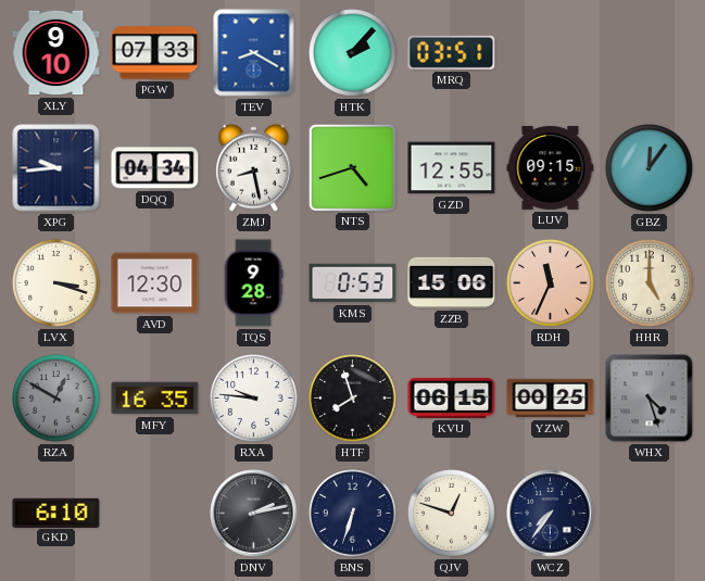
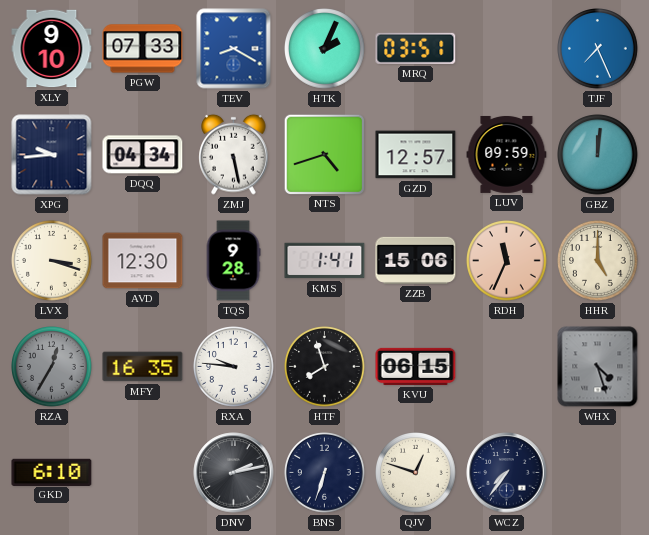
HTK: 2:07 -> 2:04
TJF: none -> 7:26
ZMJ: 8:28 -> 5:28
GZD: 12:55 -> 12:57
LUV: 09:15 -> 09:59
GBZ: 12:06 -> 12:01
KMS: 0:53 -> 1:41
RZA: 12:50 -> 12:35
YZW: 00:25 -> none
